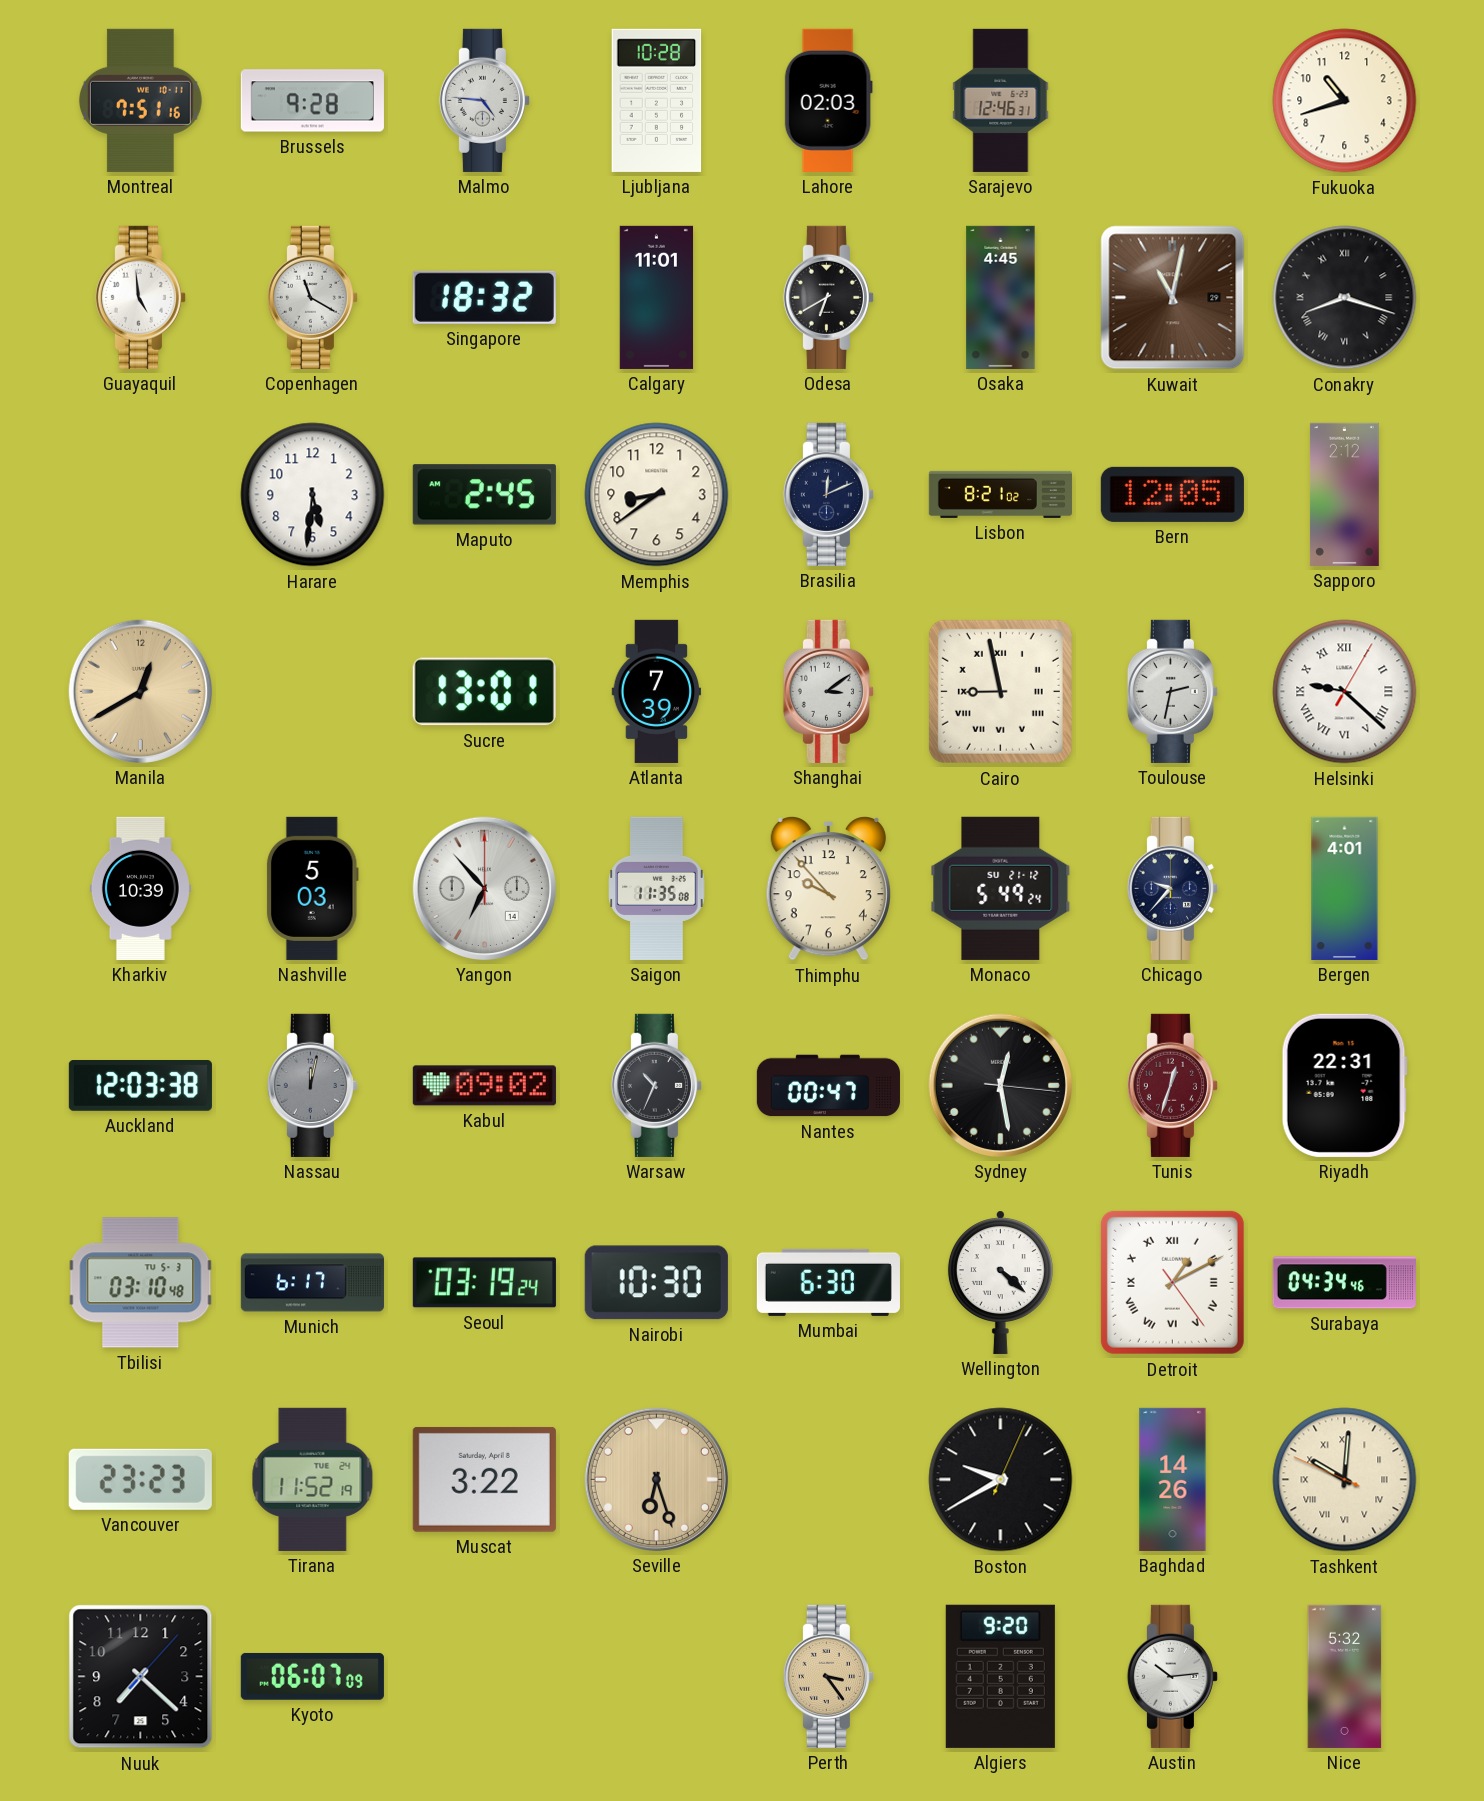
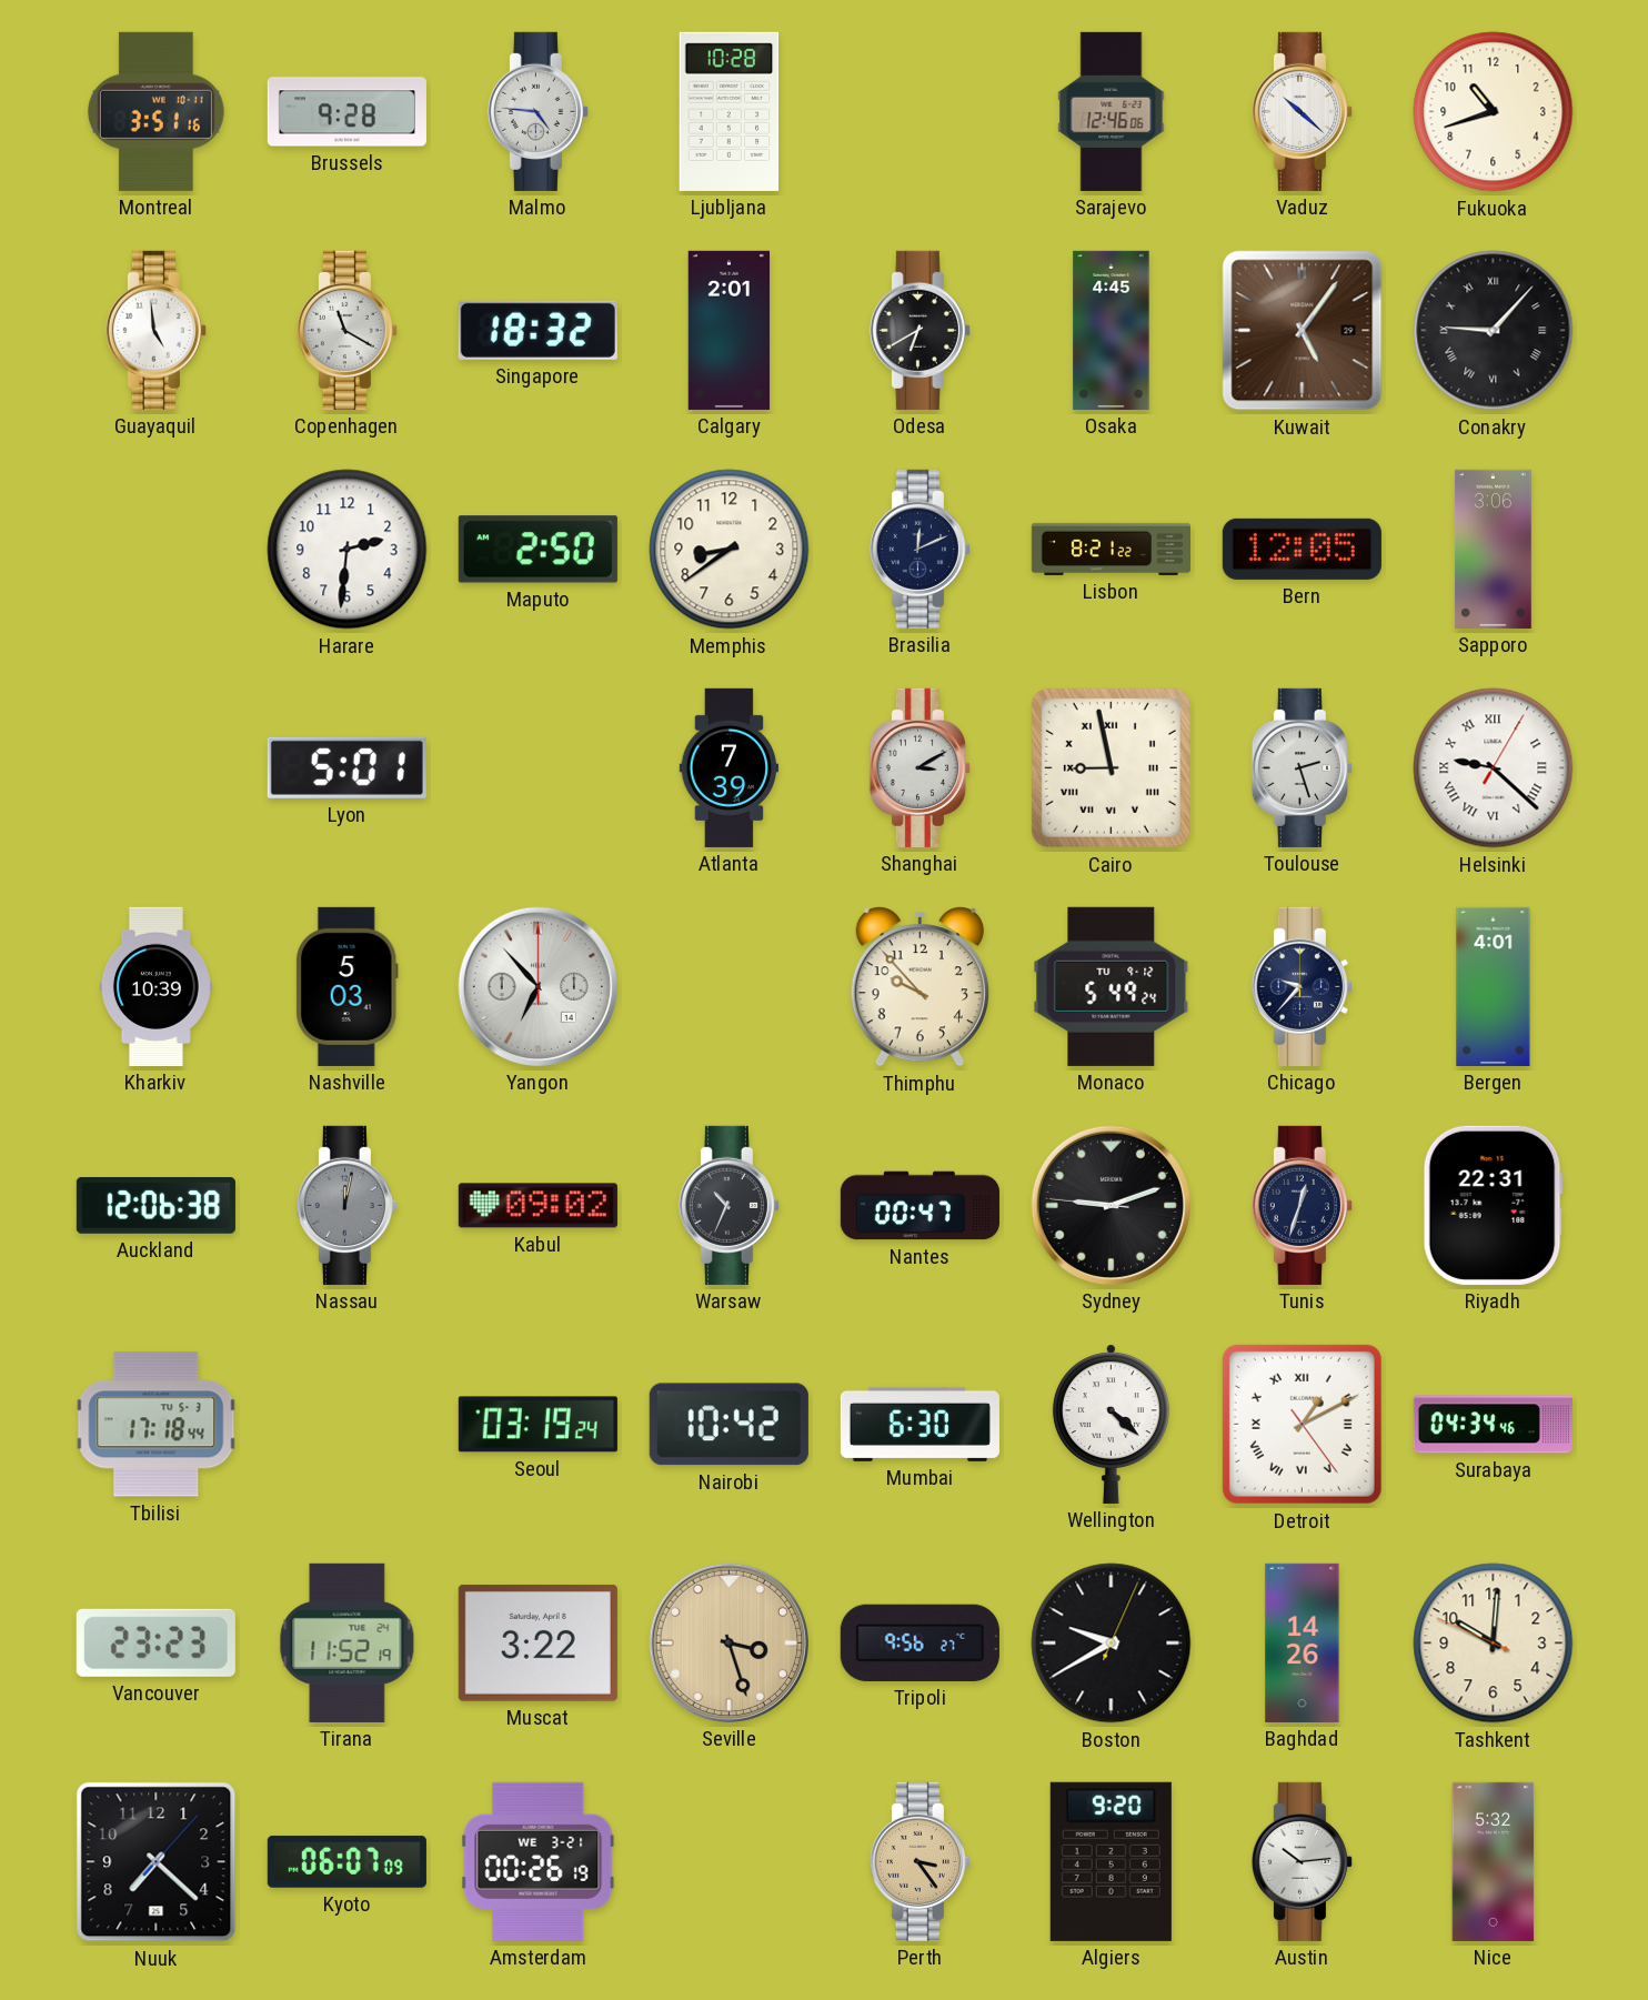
Montreal: 7:51 -> 3:51
Lahore: 02:03 -> none
Sarajevo: 12:46:31 -> 12:46:06
Vaduz: none -> 10:22
Calgary: 11:01 -> 2:01
Kuwait: 11:02 -> 5:06
Conakry: 8:18 -> 9:07
Harare: 5:31 -> 2:31
Maputo: 2:45 -> 2:50
Lisbon: 8:21:02 -> 8:21:22
Sapporo: 2:12 -> 3:06
Manila: 12:40 -> none
Lyon: none -> 5:01
Sucre: 13:01 -> none
Shanghai: 3:09 -> 3:10
Toulouse: 2:32 -> 2:27
Saigon: 11:35 -> none
Monaco date: SU 21-12 -> TU 9-12
Auckland: 12:03 -> 12:06
Sydney: 12:28 -> 9:11
Tunis dial: burgundy -> navy
Tbilisi: 03:10 -> 17:18
Munich: 6:17 -> none
Nairobi: 10:30 -> 10:42
Seville: 6:27 -> 3:27
Tripoli: none -> 9:56
Tashkent numerals: Roman -> Arabic
Amsterdam: none -> 00:26
